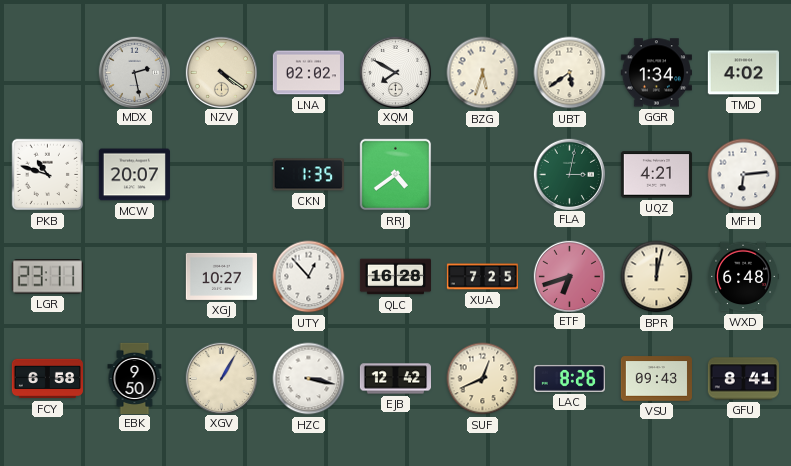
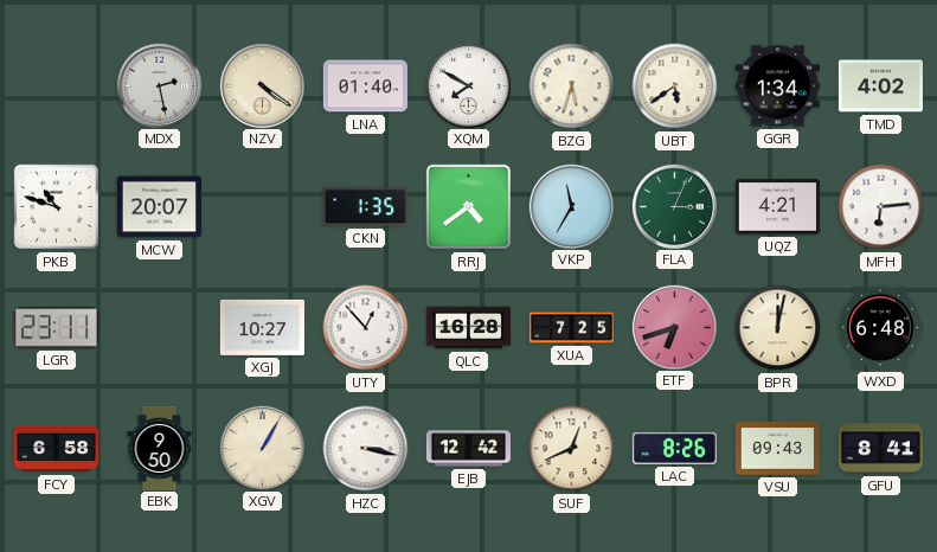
LNA: 02:02 -> 01:40
VKP: none -> 11:35
FLA: 3:02 -> 3:04
